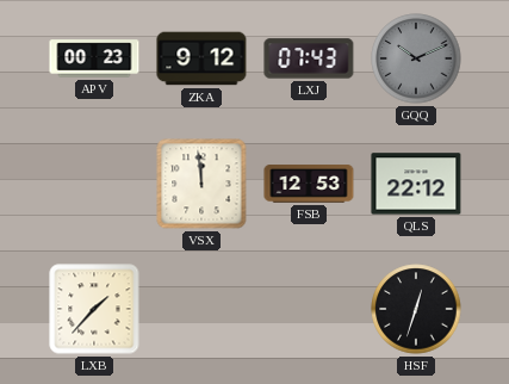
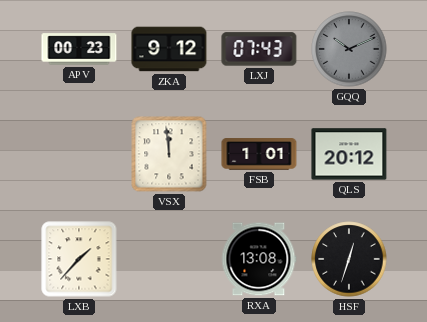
FSB: 12:53 -> 1:01
QLS: 22:12 -> 20:12
RXA: none -> 13:08
